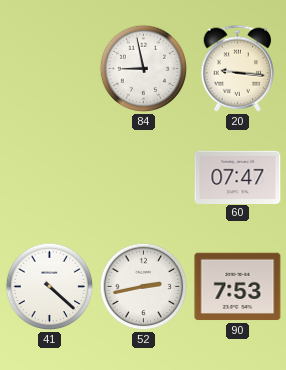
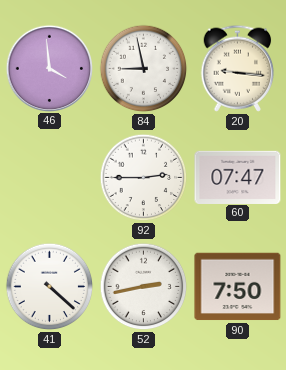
46: none -> 3:59
92: none -> 2:45
90: 7:53 -> 7:50
